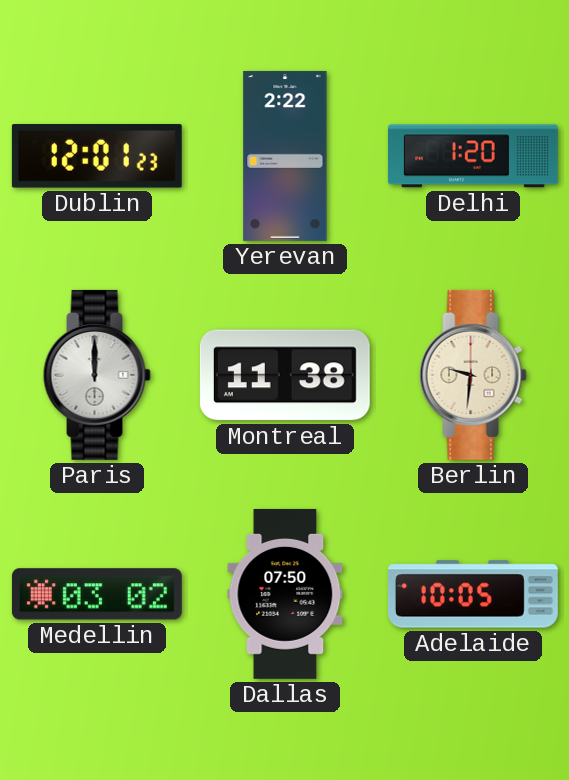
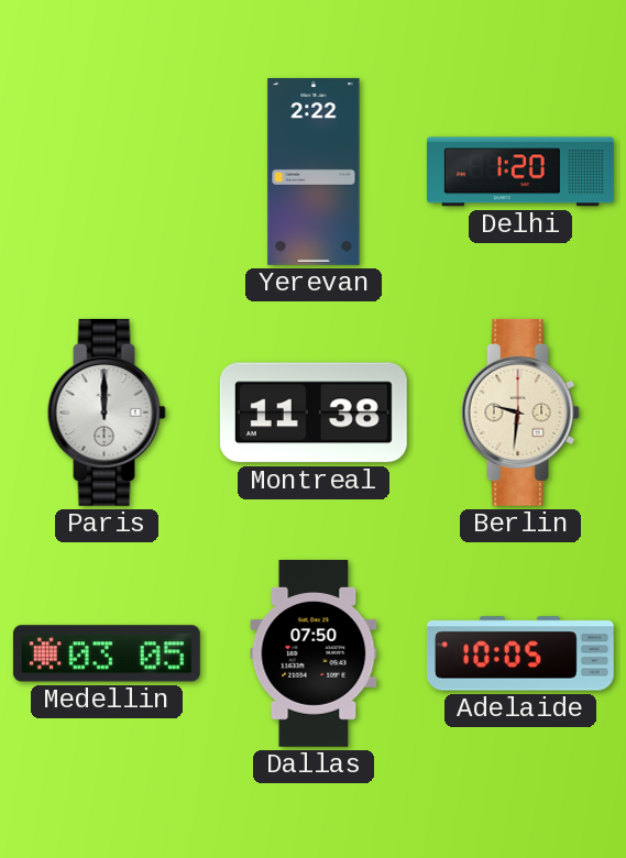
Dublin: 12:01 -> none
Medellin: 03:02 -> 03:05
